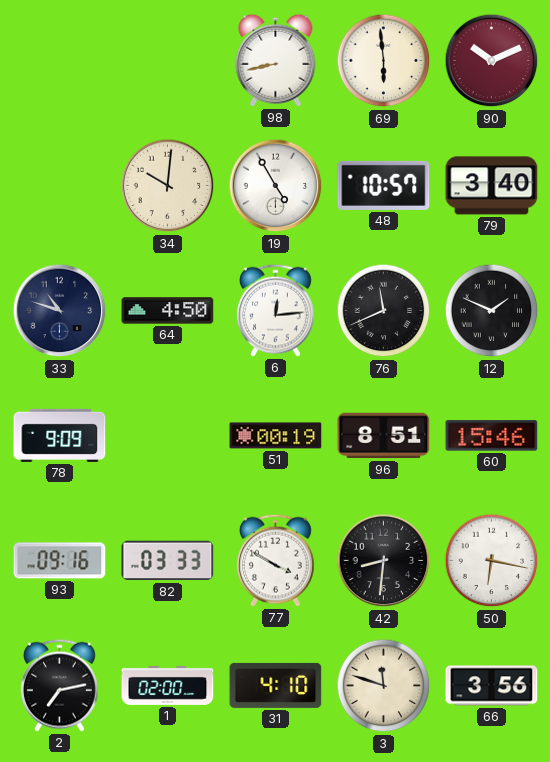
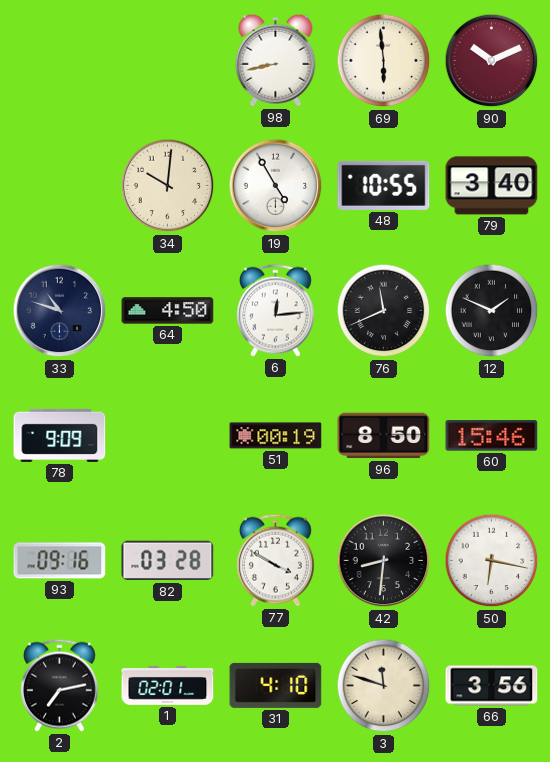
48: 10:57 -> 10:55
96: 8:51 -> 8:50
82: 03:33 -> 03:28
1: 02:00 -> 02:01
